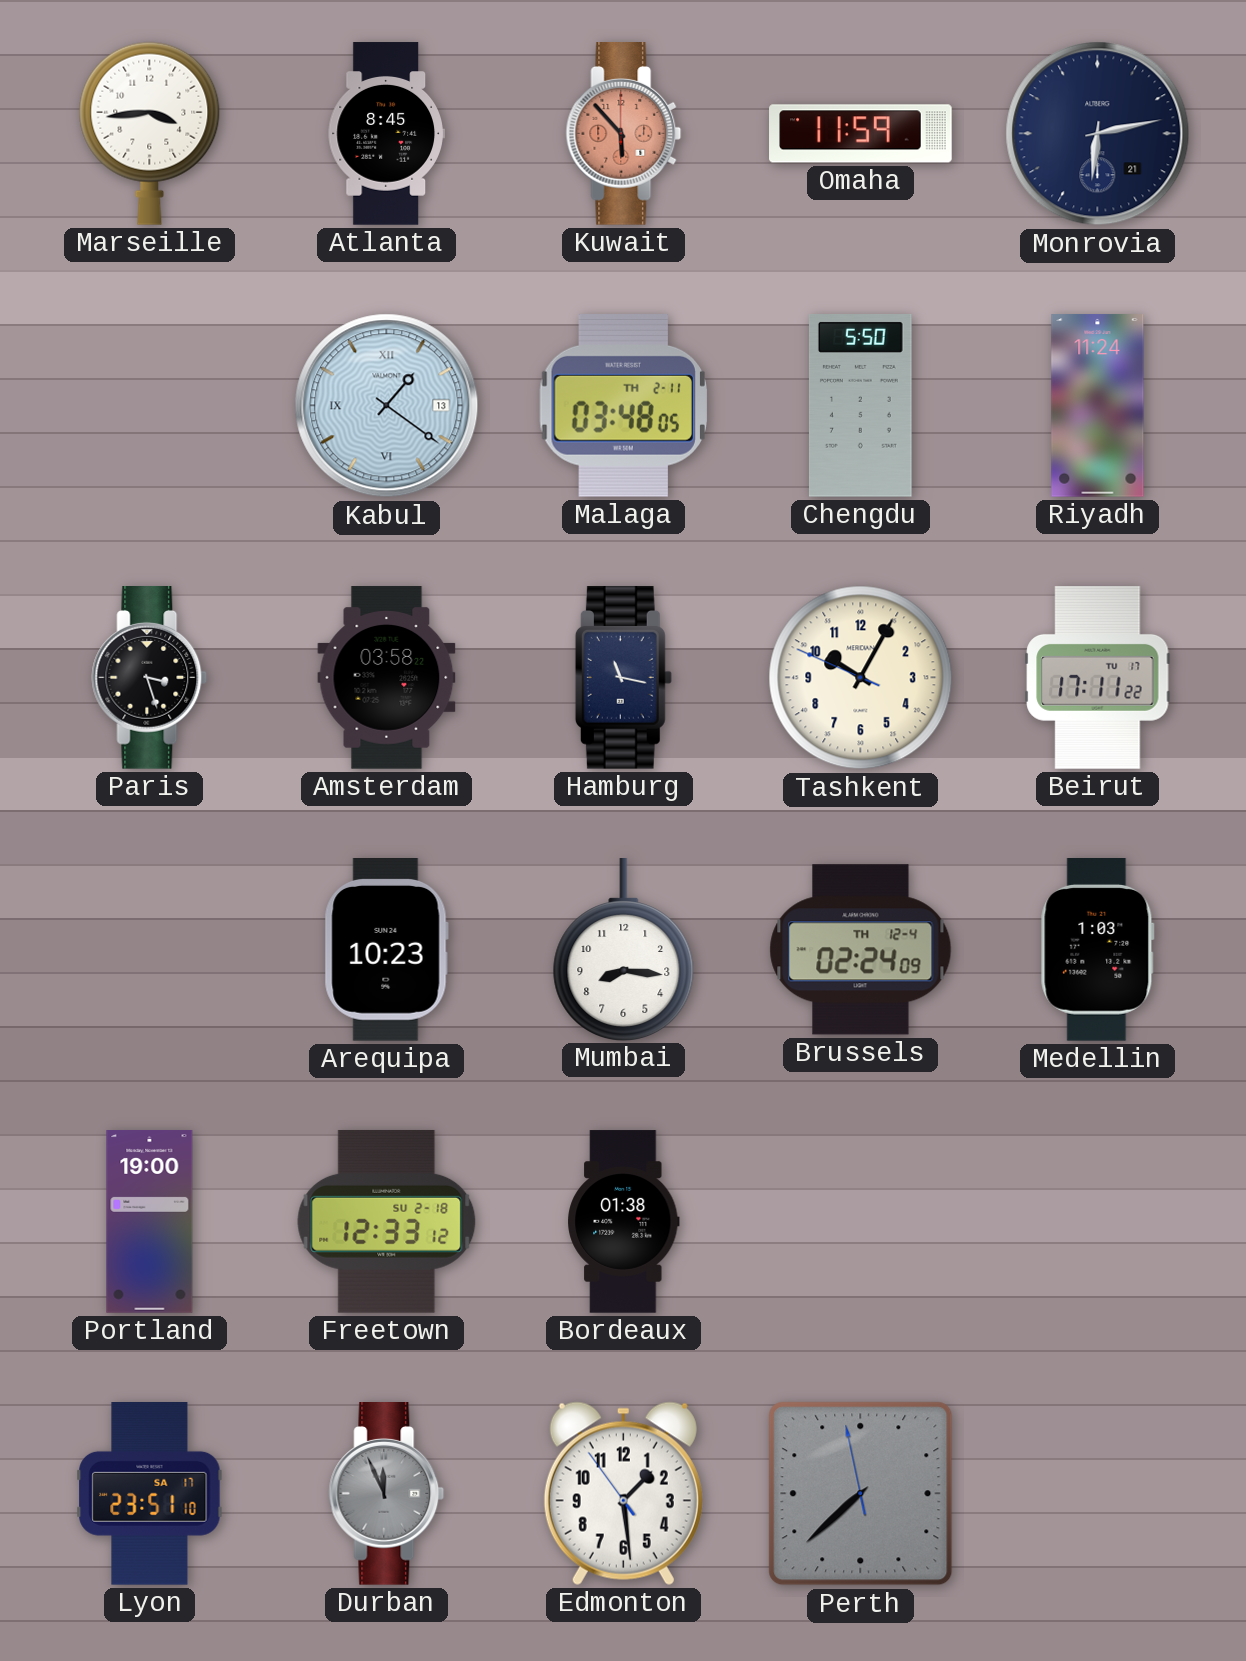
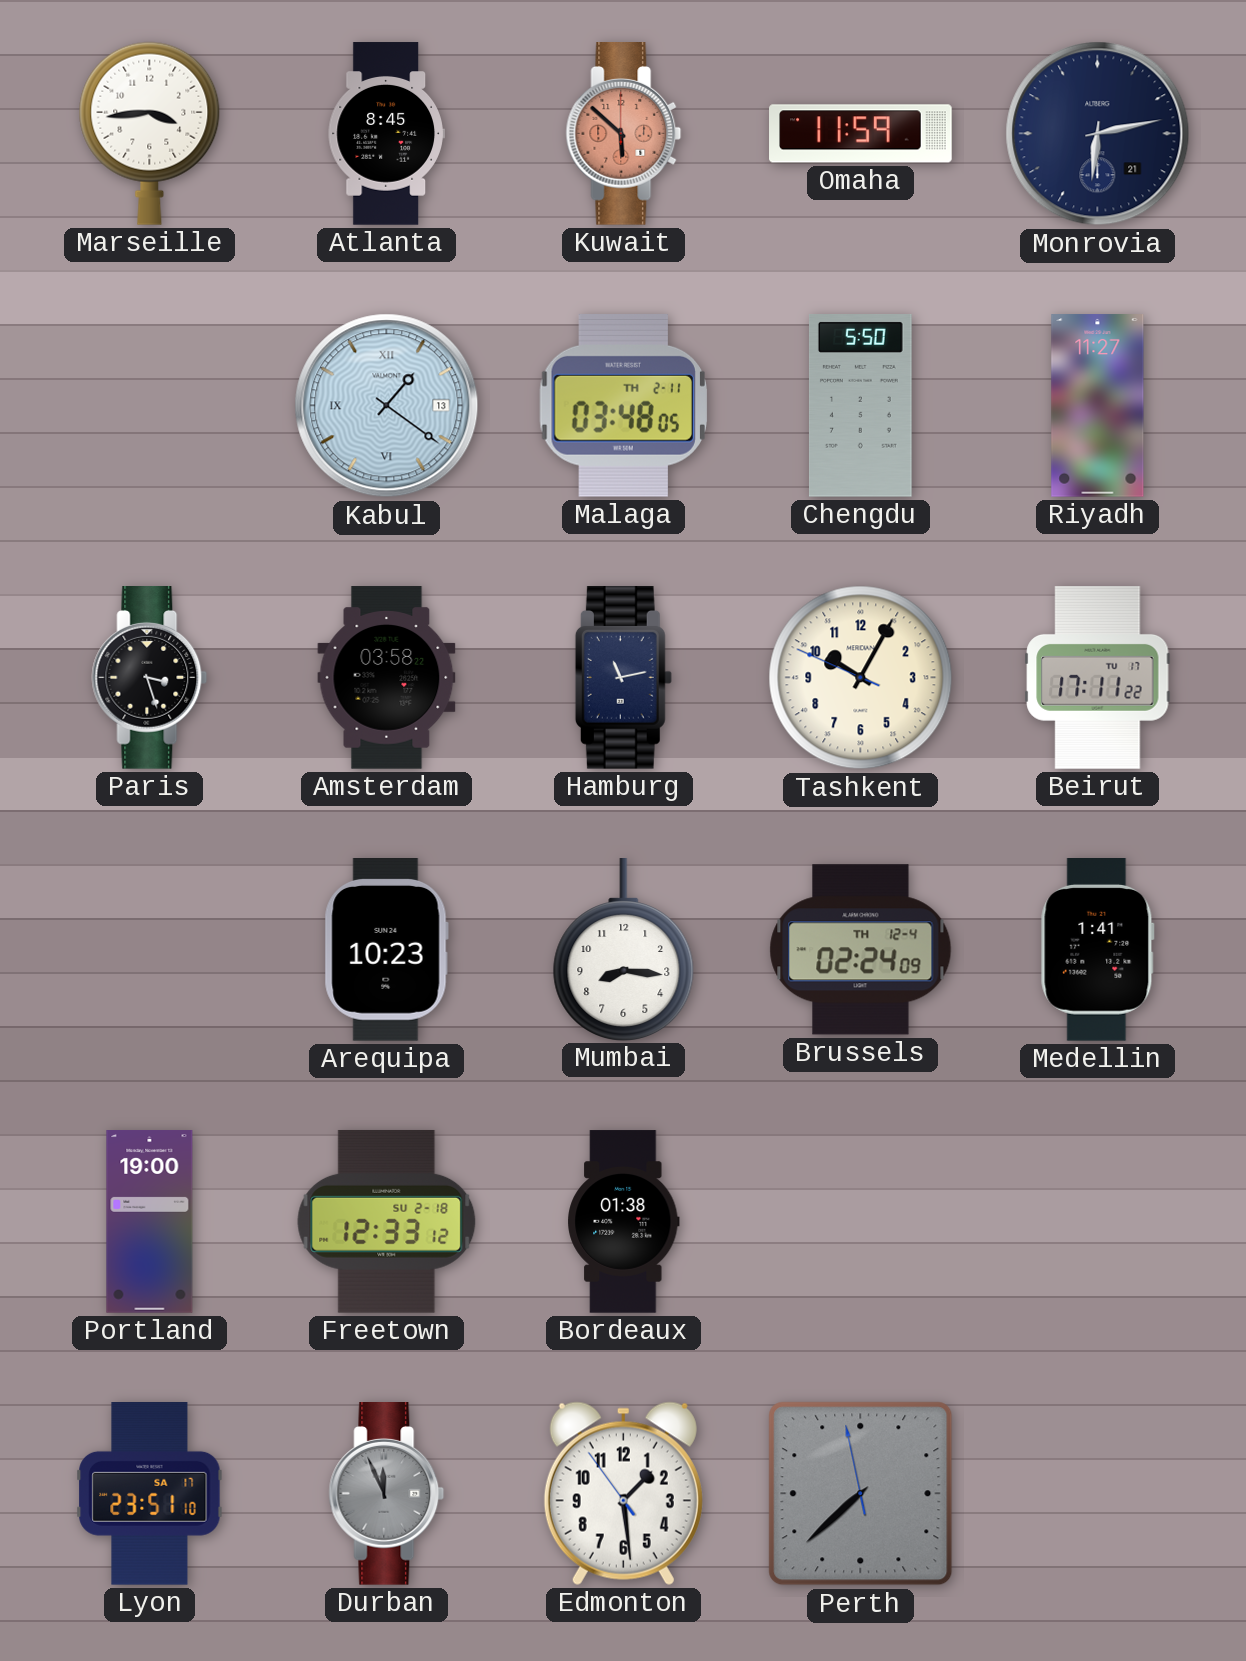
Kuwait: 5:53 -> 5:52
Riyadh: 11:24 -> 11:27
Hamburg: 11:17 -> 11:13
Medellin: 1:03 -> 1:41
